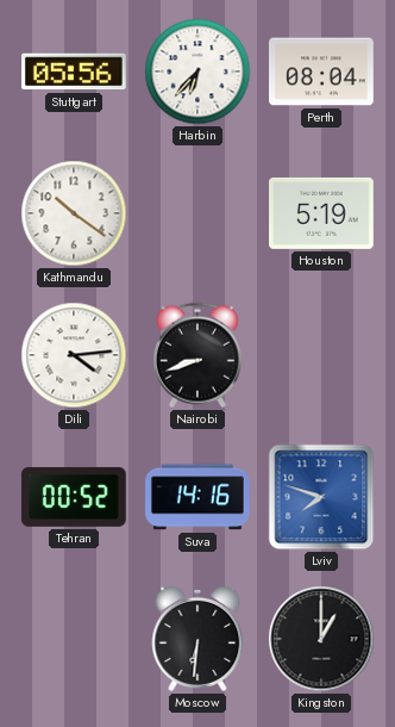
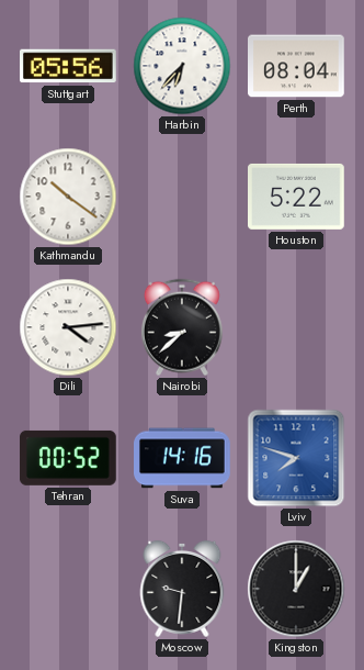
Houston: 5:19 -> 5:22
Nairobi: 8:42 -> 8:38
Moscow: 6:31 -> 9:31
